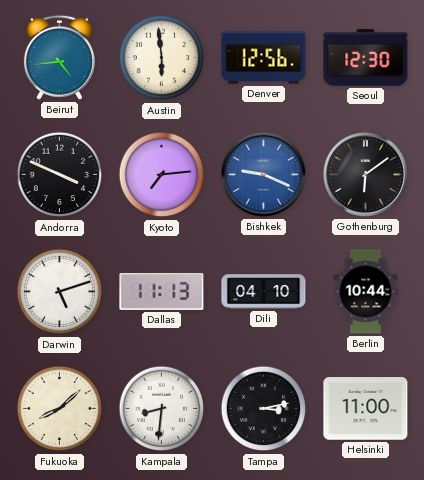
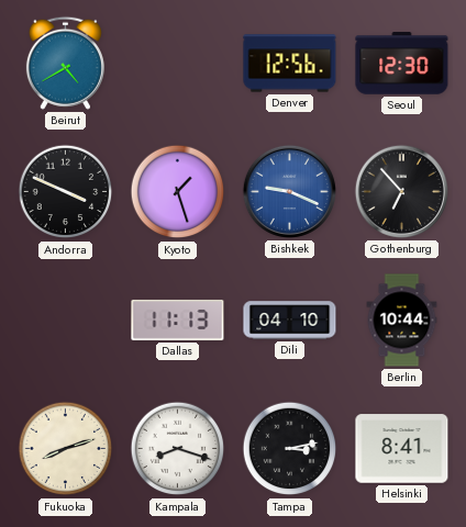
Beirut: 4:44 -> 4:40
Austin: 5:59 -> none
Kyoto: 7:14 -> 1:27
Gothenburg: 6:09 -> 6:53
Darwin: 5:12 -> none
Fukuoka: 8:08 -> 8:12
Kampala: 8:31 -> 8:18
Helsinki: 11:00 -> 8:41
